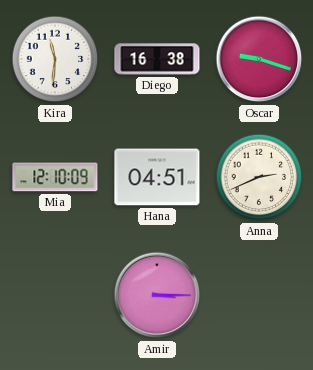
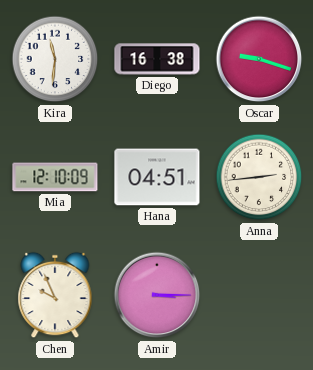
Anna: 2:41 -> 2:44
Chen: none -> 9:56
